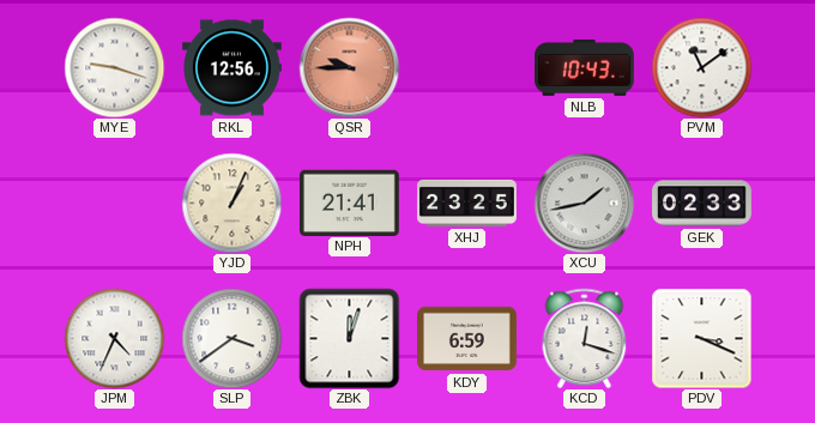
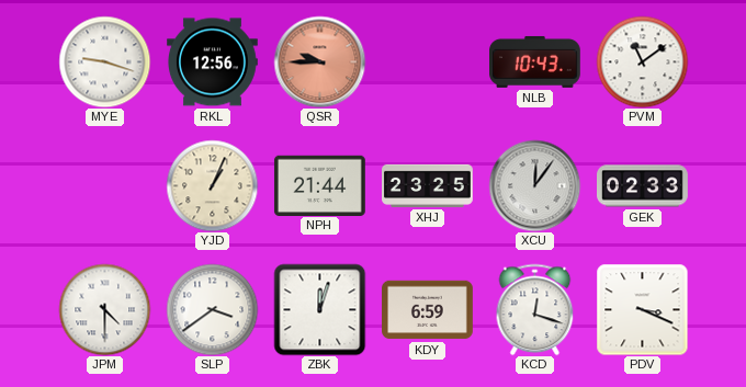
NPH: 21:41 -> 21:44
XCU: 1:43 -> 12:06
JPM: 4:34 -> 4:30
